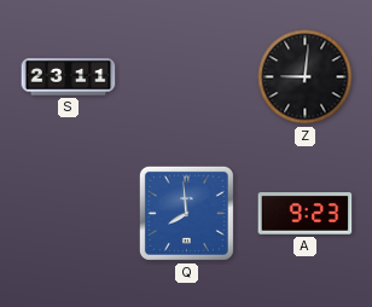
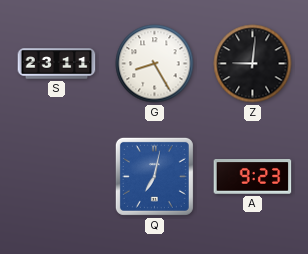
G: none -> 8:25
Q: 7:59 -> 7:02
